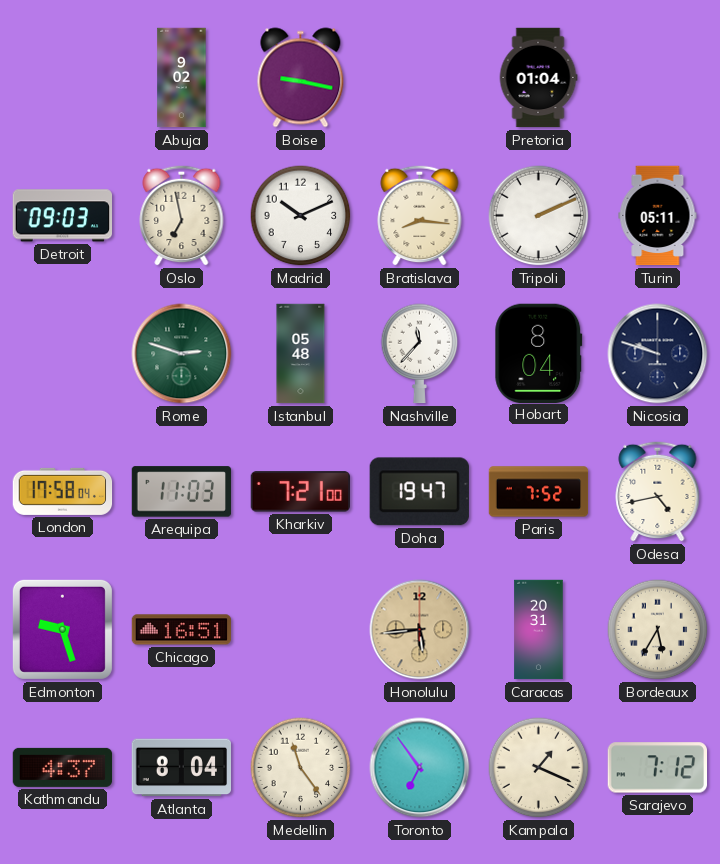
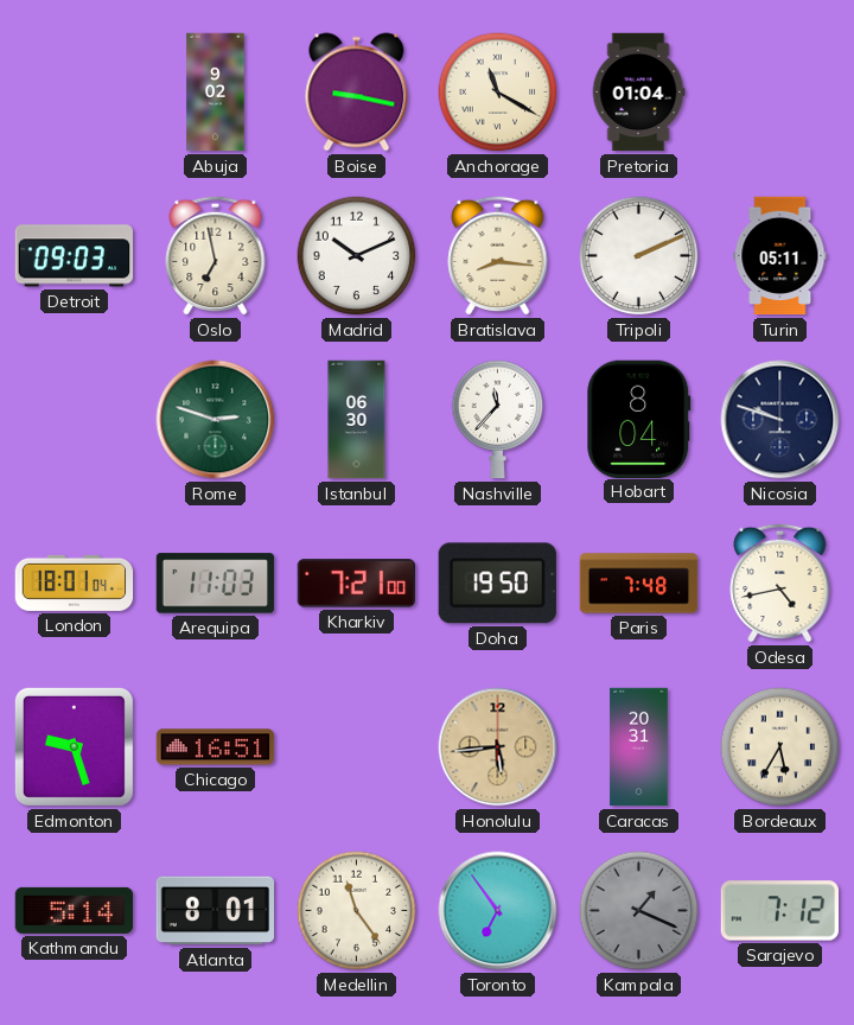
Anchorage: none -> 11:20
Istanbul: 05:48 -> 06:30
London: 17:58 -> 18:01
Doha: 19:47 -> 19:50
Paris: 7:52 -> 7:48
Kathmandu: 4:37 -> 5:14
Atlanta: 8:04 -> 8:01
Kampala dial: cream -> grey
